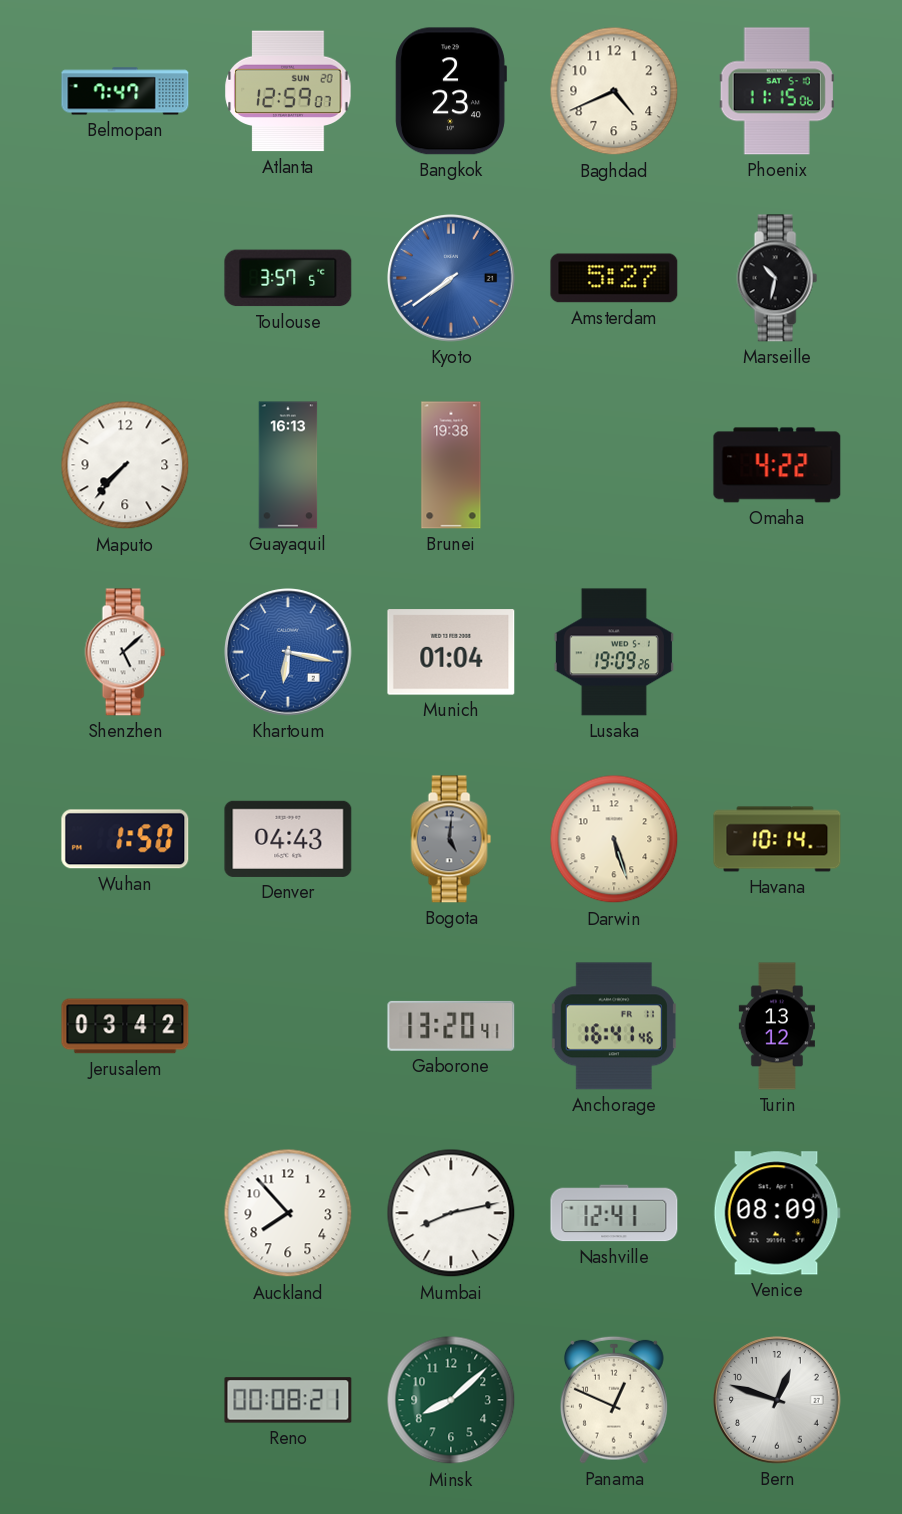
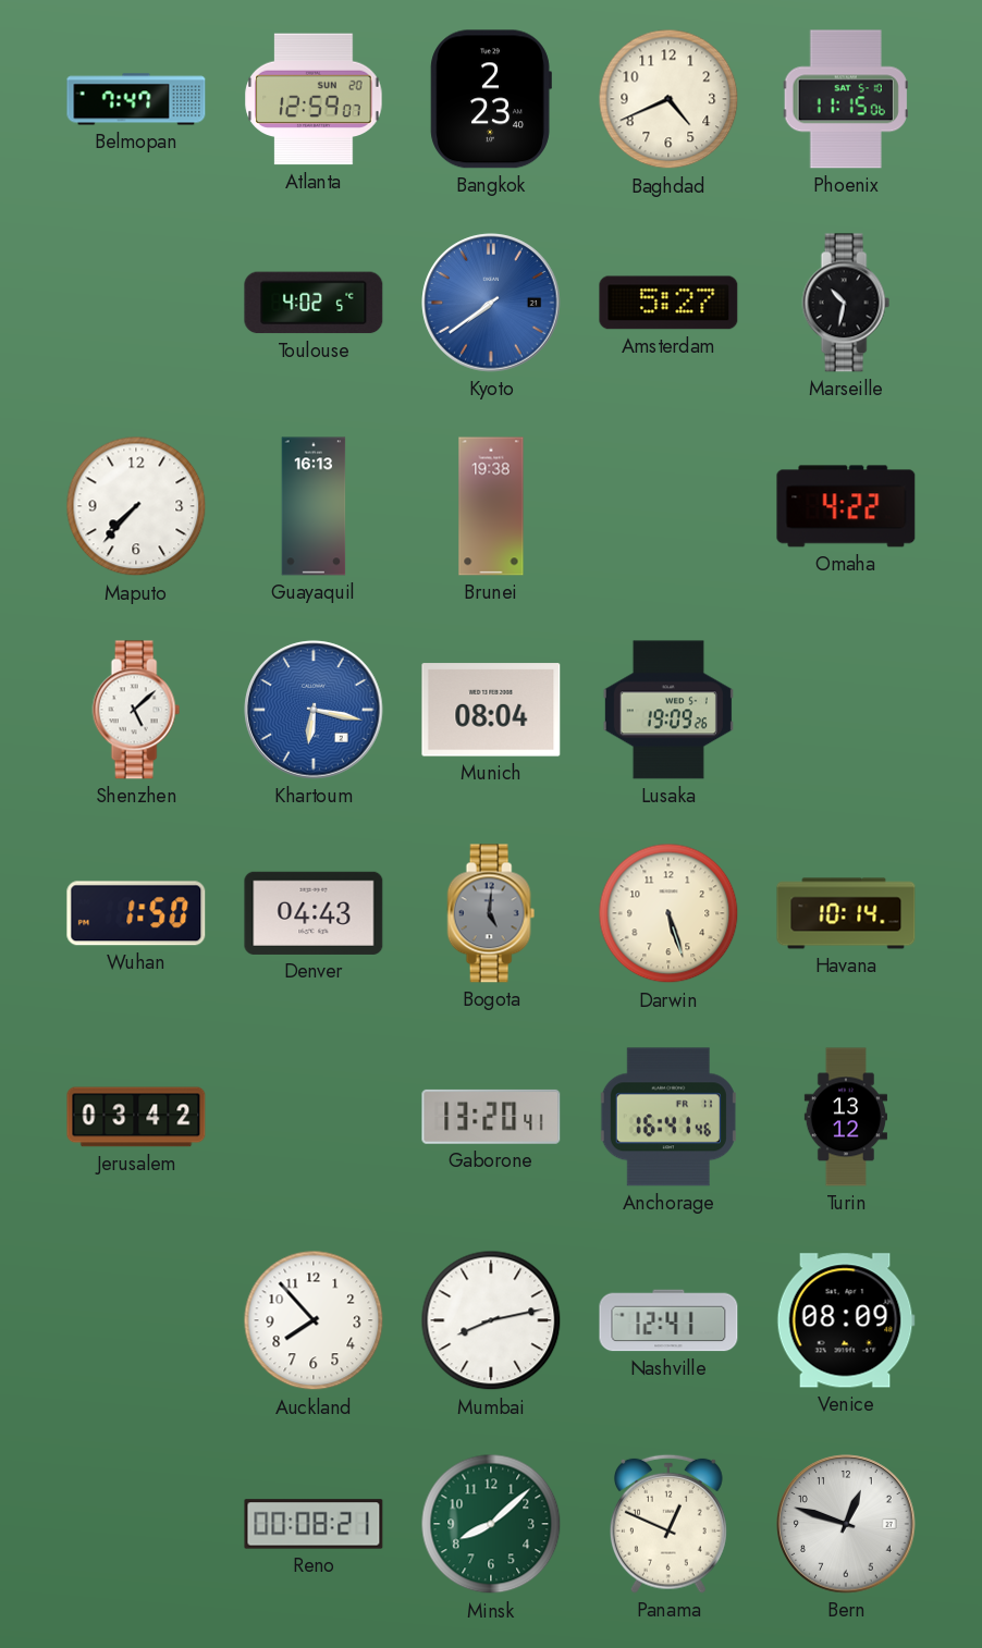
Toulouse: 3:57 -> 4:02
Munich: 01:04 -> 08:04
